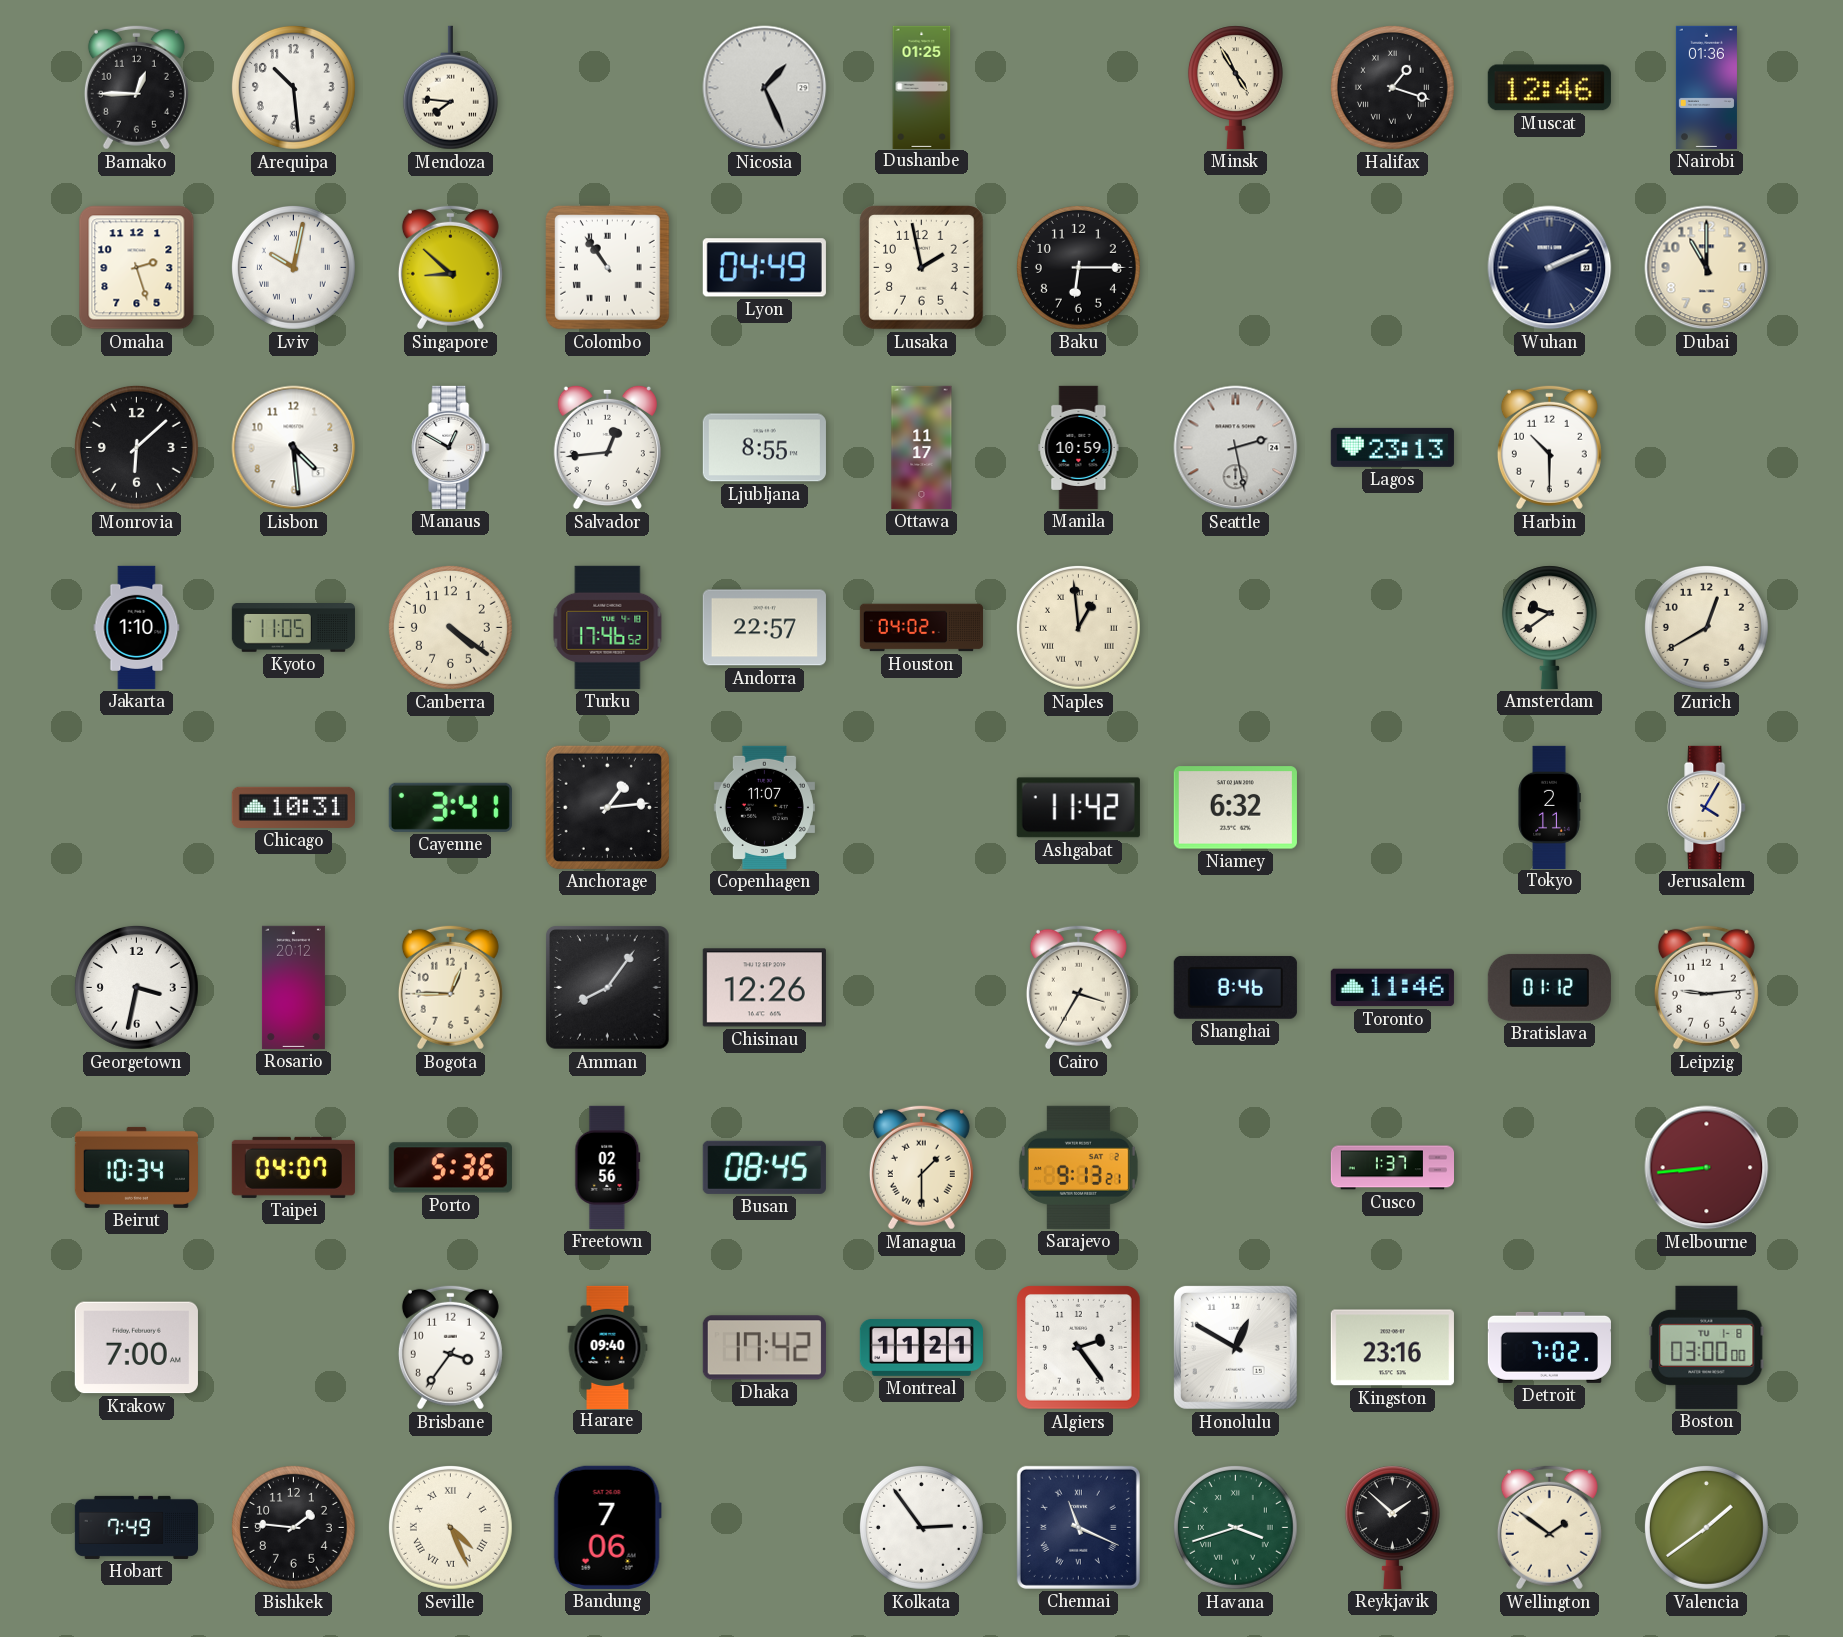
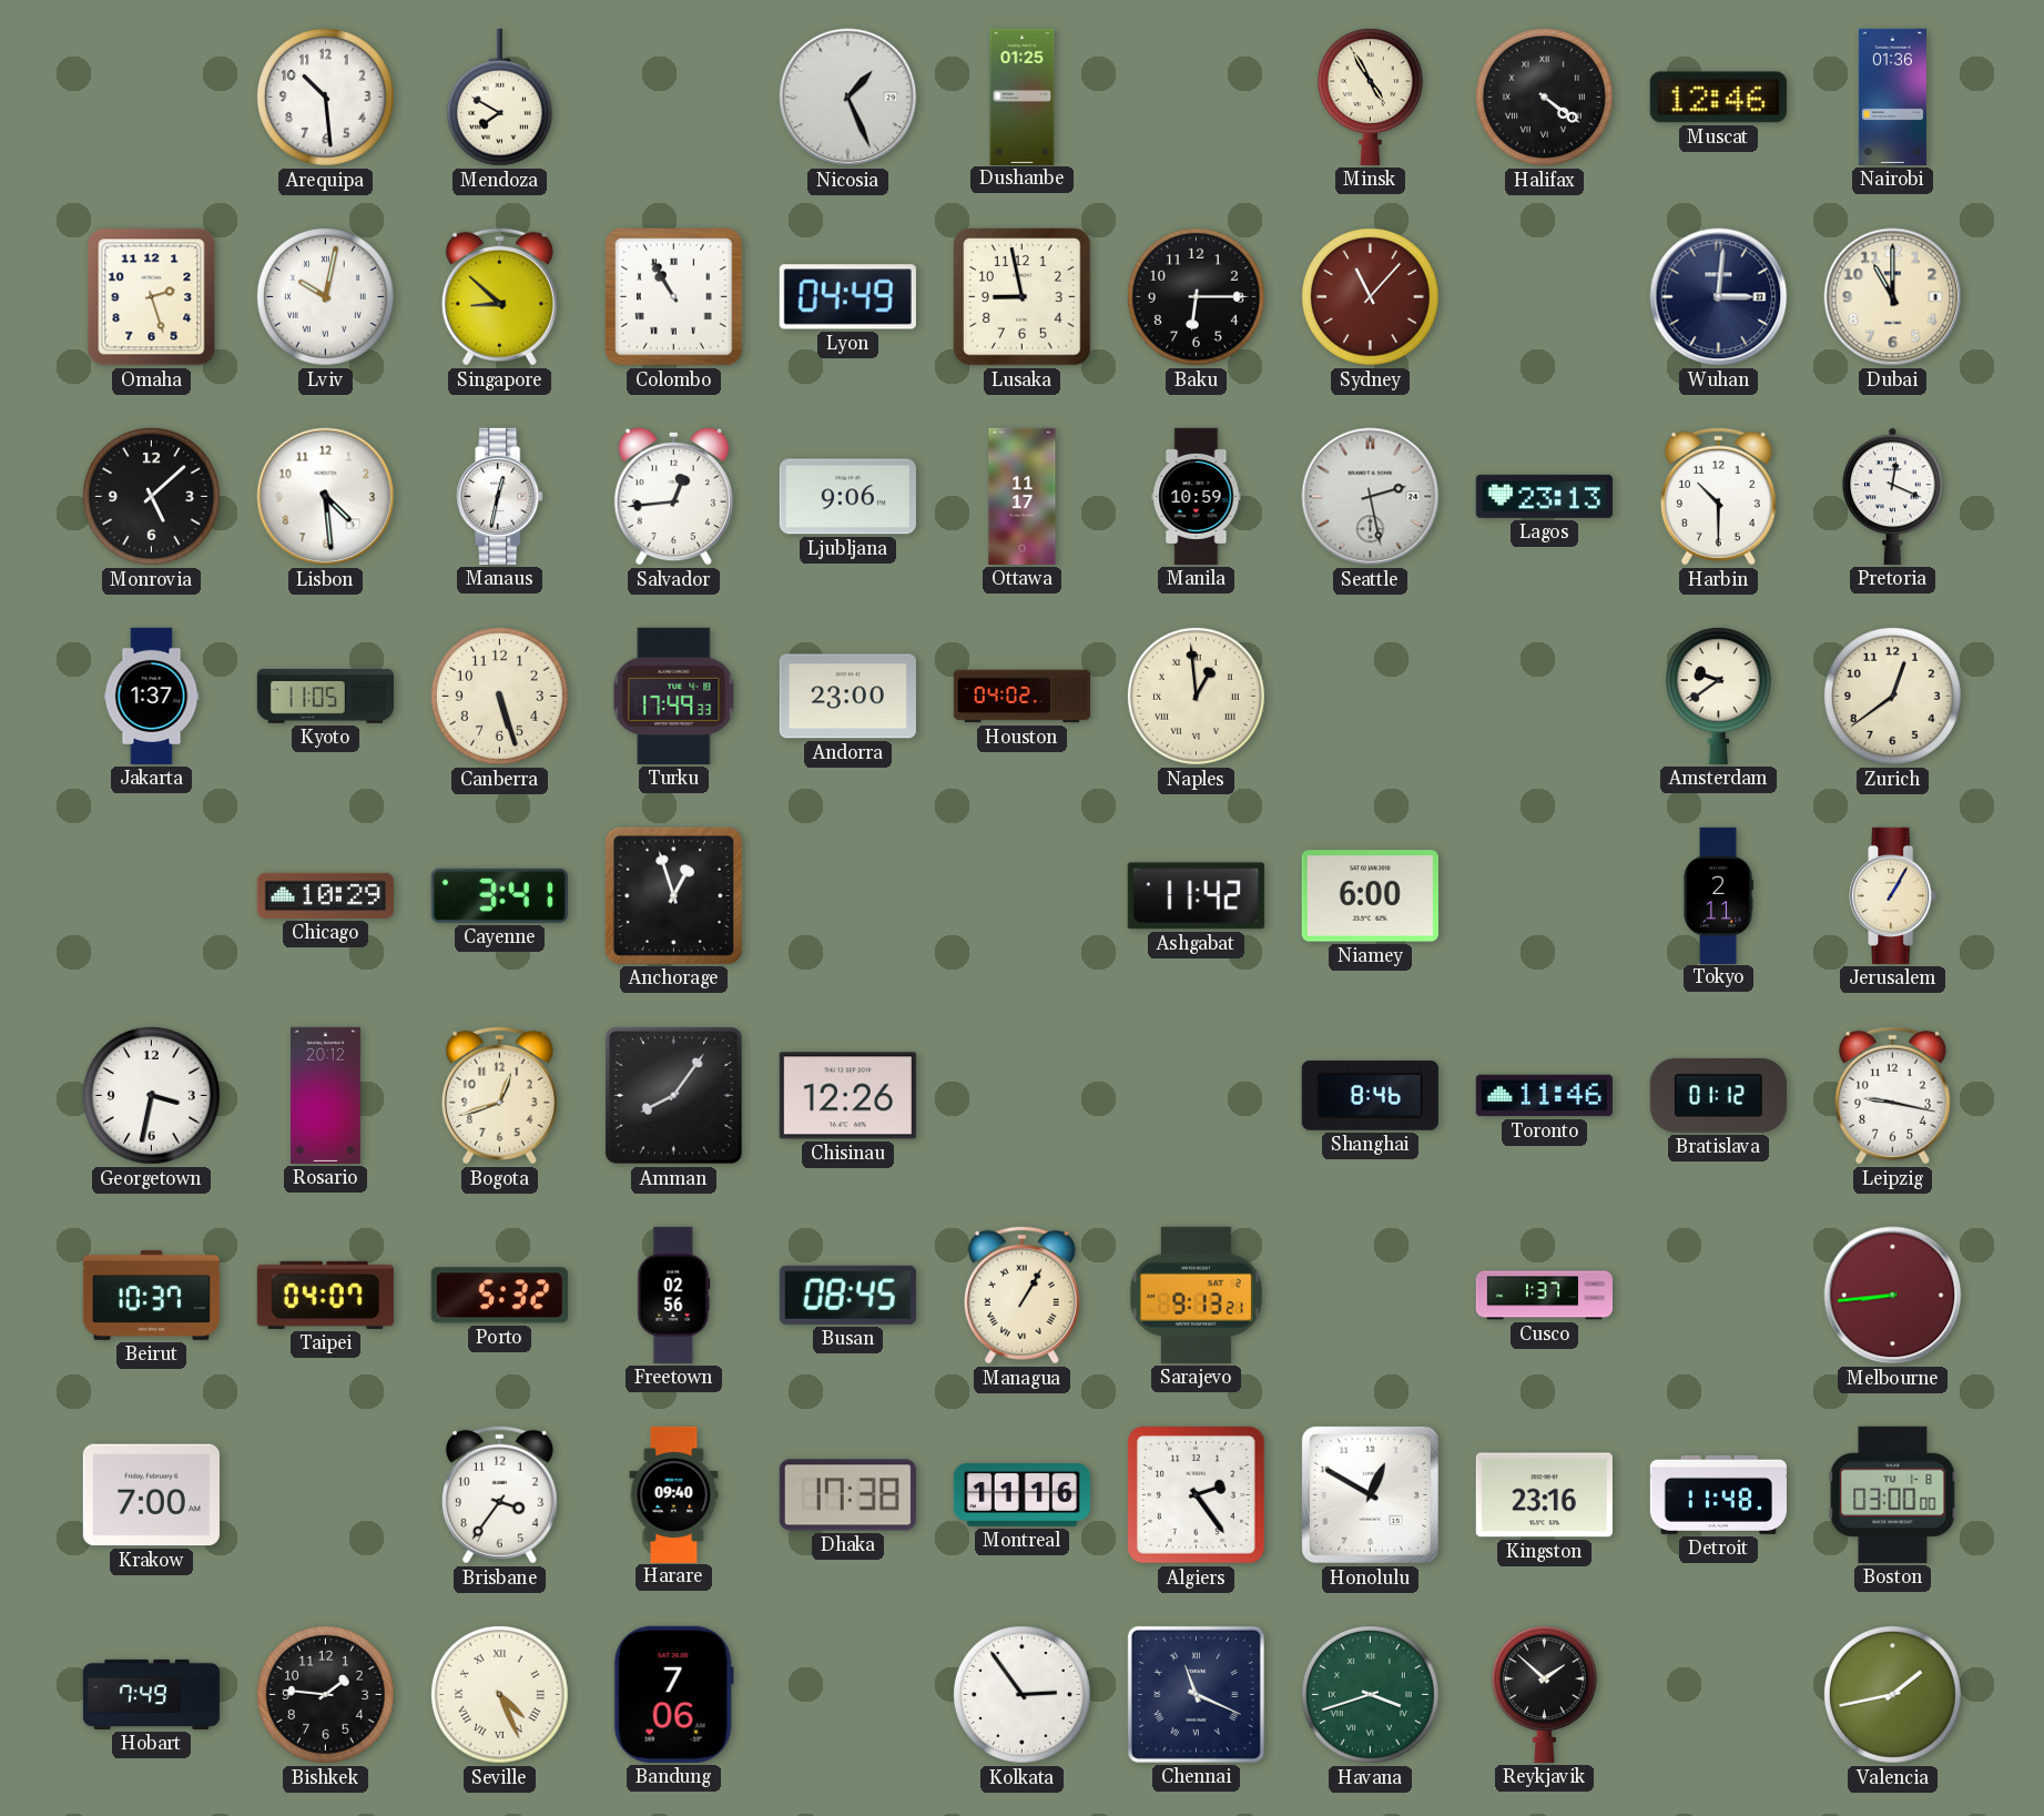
Bamako: 12:45 -> none
Mendoza: 7:46 -> 7:50
Halifax: 1:18 -> 4:21
Colombo: 10:54 -> 10:55
Lusaka: 1:58 -> 8:58
Sydney: none -> 11:07
Wuhan: 2:11 -> 3:01
Monrovia: 6:08 -> 5:08
Manaus: 12:50 -> 12:32
Ljubljana: 8:55 -> 9:06
Pretoria: none -> 12:19
Jakarta: 1:10 -> 1:37
Canberra: 4:21 -> 5:27
Turku: 17:46 -> 17:49
Andorra: 22:57 -> 23:00
Zurich: 12:40 -> 12:39
Chicago: 10:31 -> 10:29
Anchorage: 1:14 -> 12:57
Copenhagen: 11:07 -> none
Niamey: 6:32 -> 6:00
Jerusalem: 4:05 -> 1:05
Bogota: 12:45 -> 12:42
Cairo: 3:35 -> none
Leipzig: 9:14 -> 9:17
Beirut: 10:34 -> 10:37
Porto: 5:36 -> 5:32
Managua: 1:30 -> 1:05
Dhaka: 17:42 -> 17:38
Montreal: 11:21 -> 11:16
Detroit: 7:02 -> 11:48
Wellington: 1:51 -> none
Valencia: 1:39 -> 1:43
